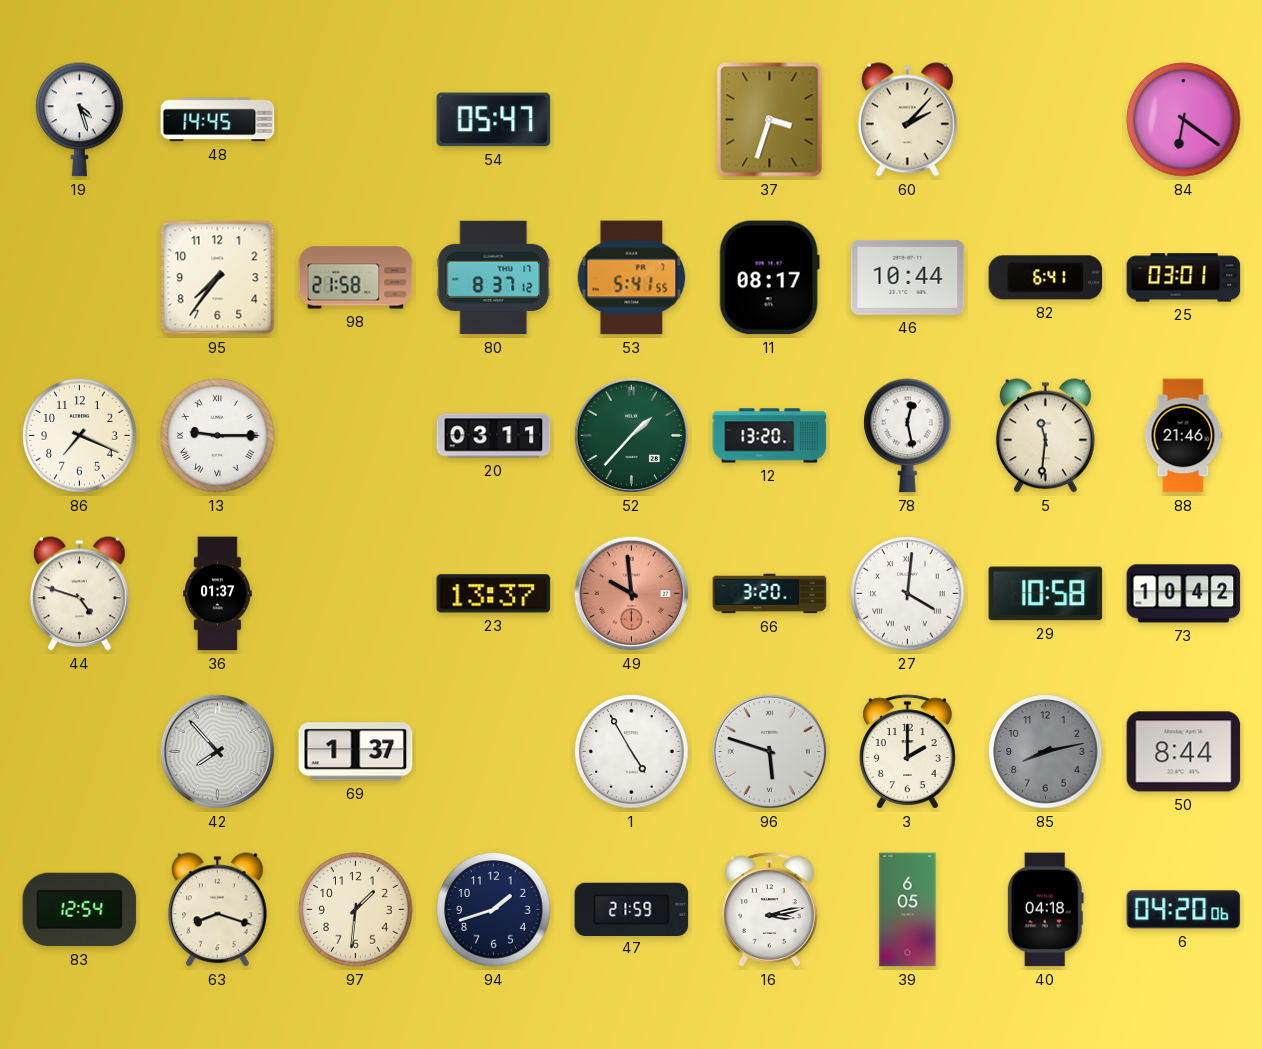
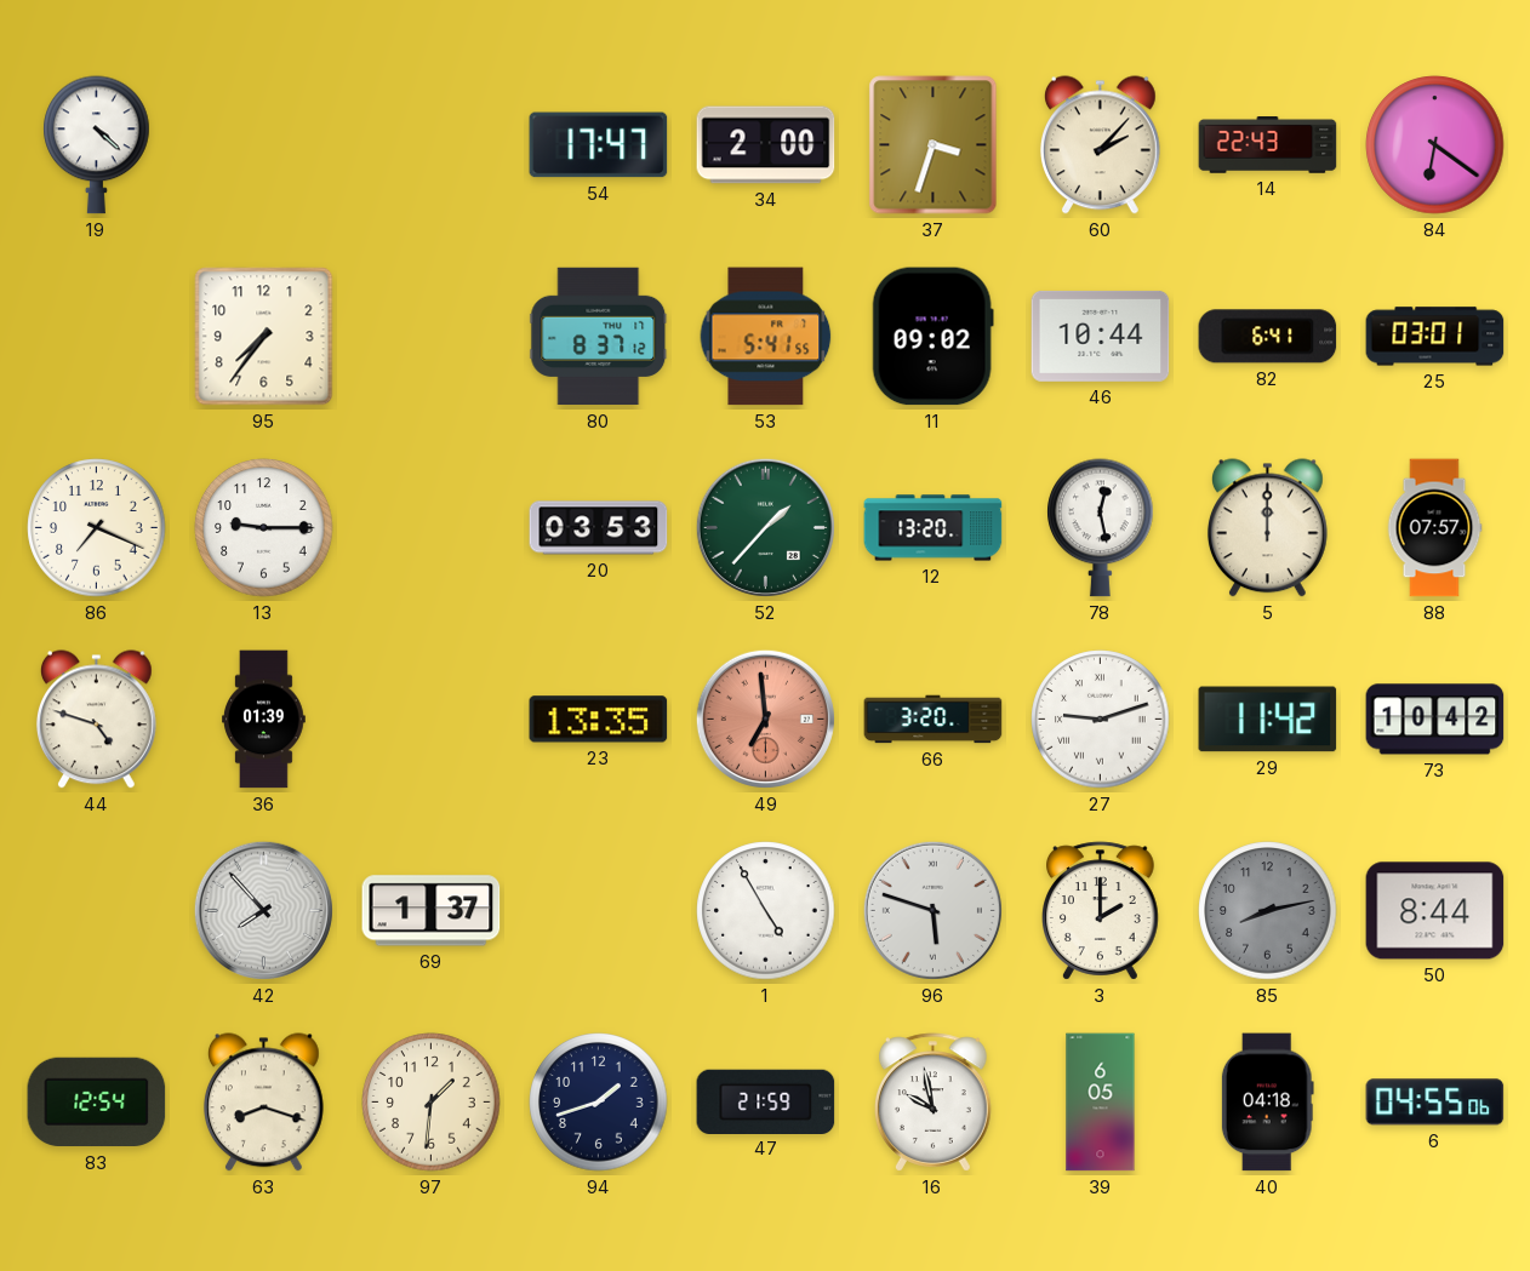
19: 4:27 -> 4:22
48: 14:45 -> none
54: 05:47 -> 17:47
34: none -> 2:00
14: none -> 22:43
98: 21:58 -> none
11: 08:17 -> 09:02
13 numerals: Roman -> Arabic
20: 03:11 -> 03:53
5: 11:31 -> 12:00
88: 21:46 -> 07:57
36: 01:37 -> 01:39
23: 13:37 -> 13:35
49: 9:59 -> 6:59
27: 4:01 -> 9:12
29: 10:58 -> 11:42
16: 3:13 -> 9:58
6: 04:20 -> 04:55
